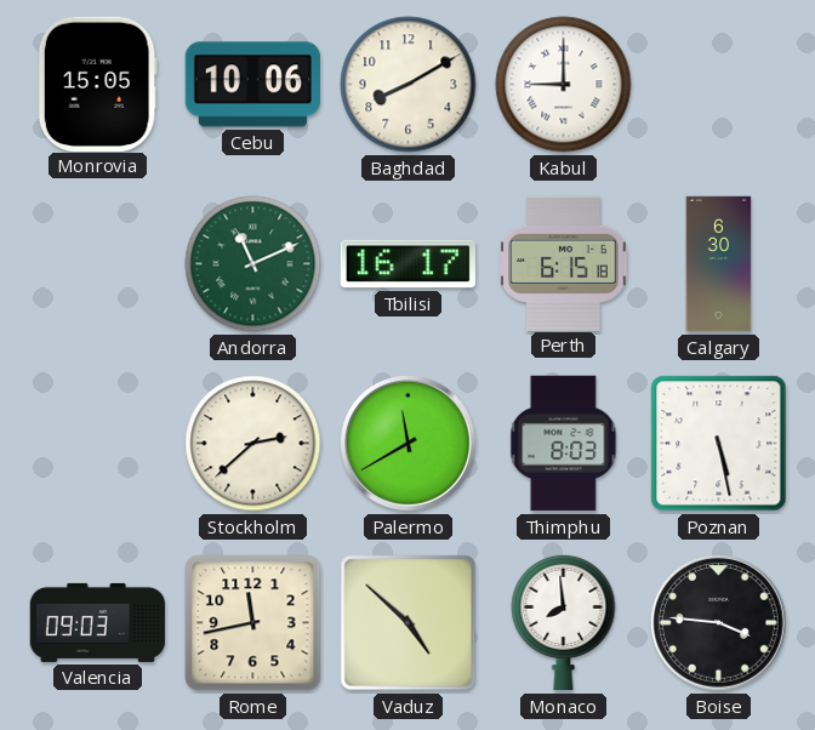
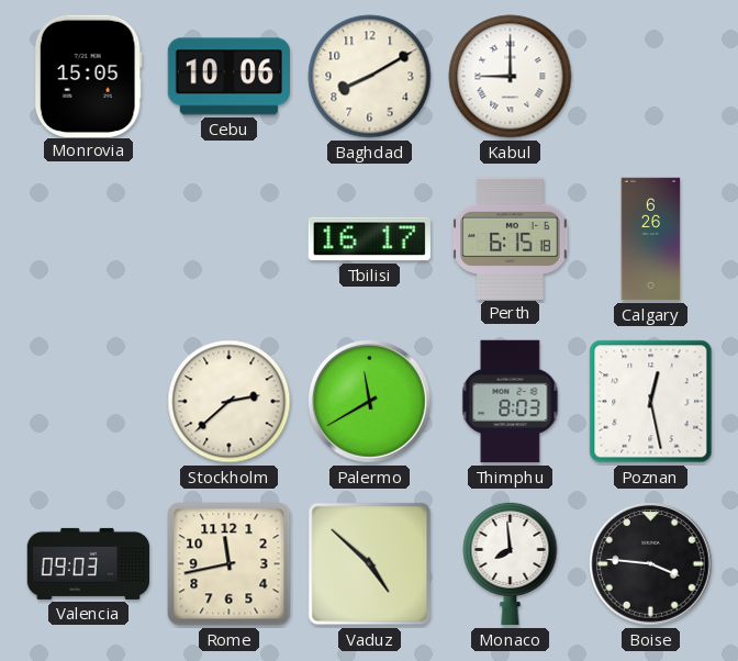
Andorra: 11:11 -> none
Calgary: 6:30 -> 6:26
Poznan: 5:28 -> 12:28
